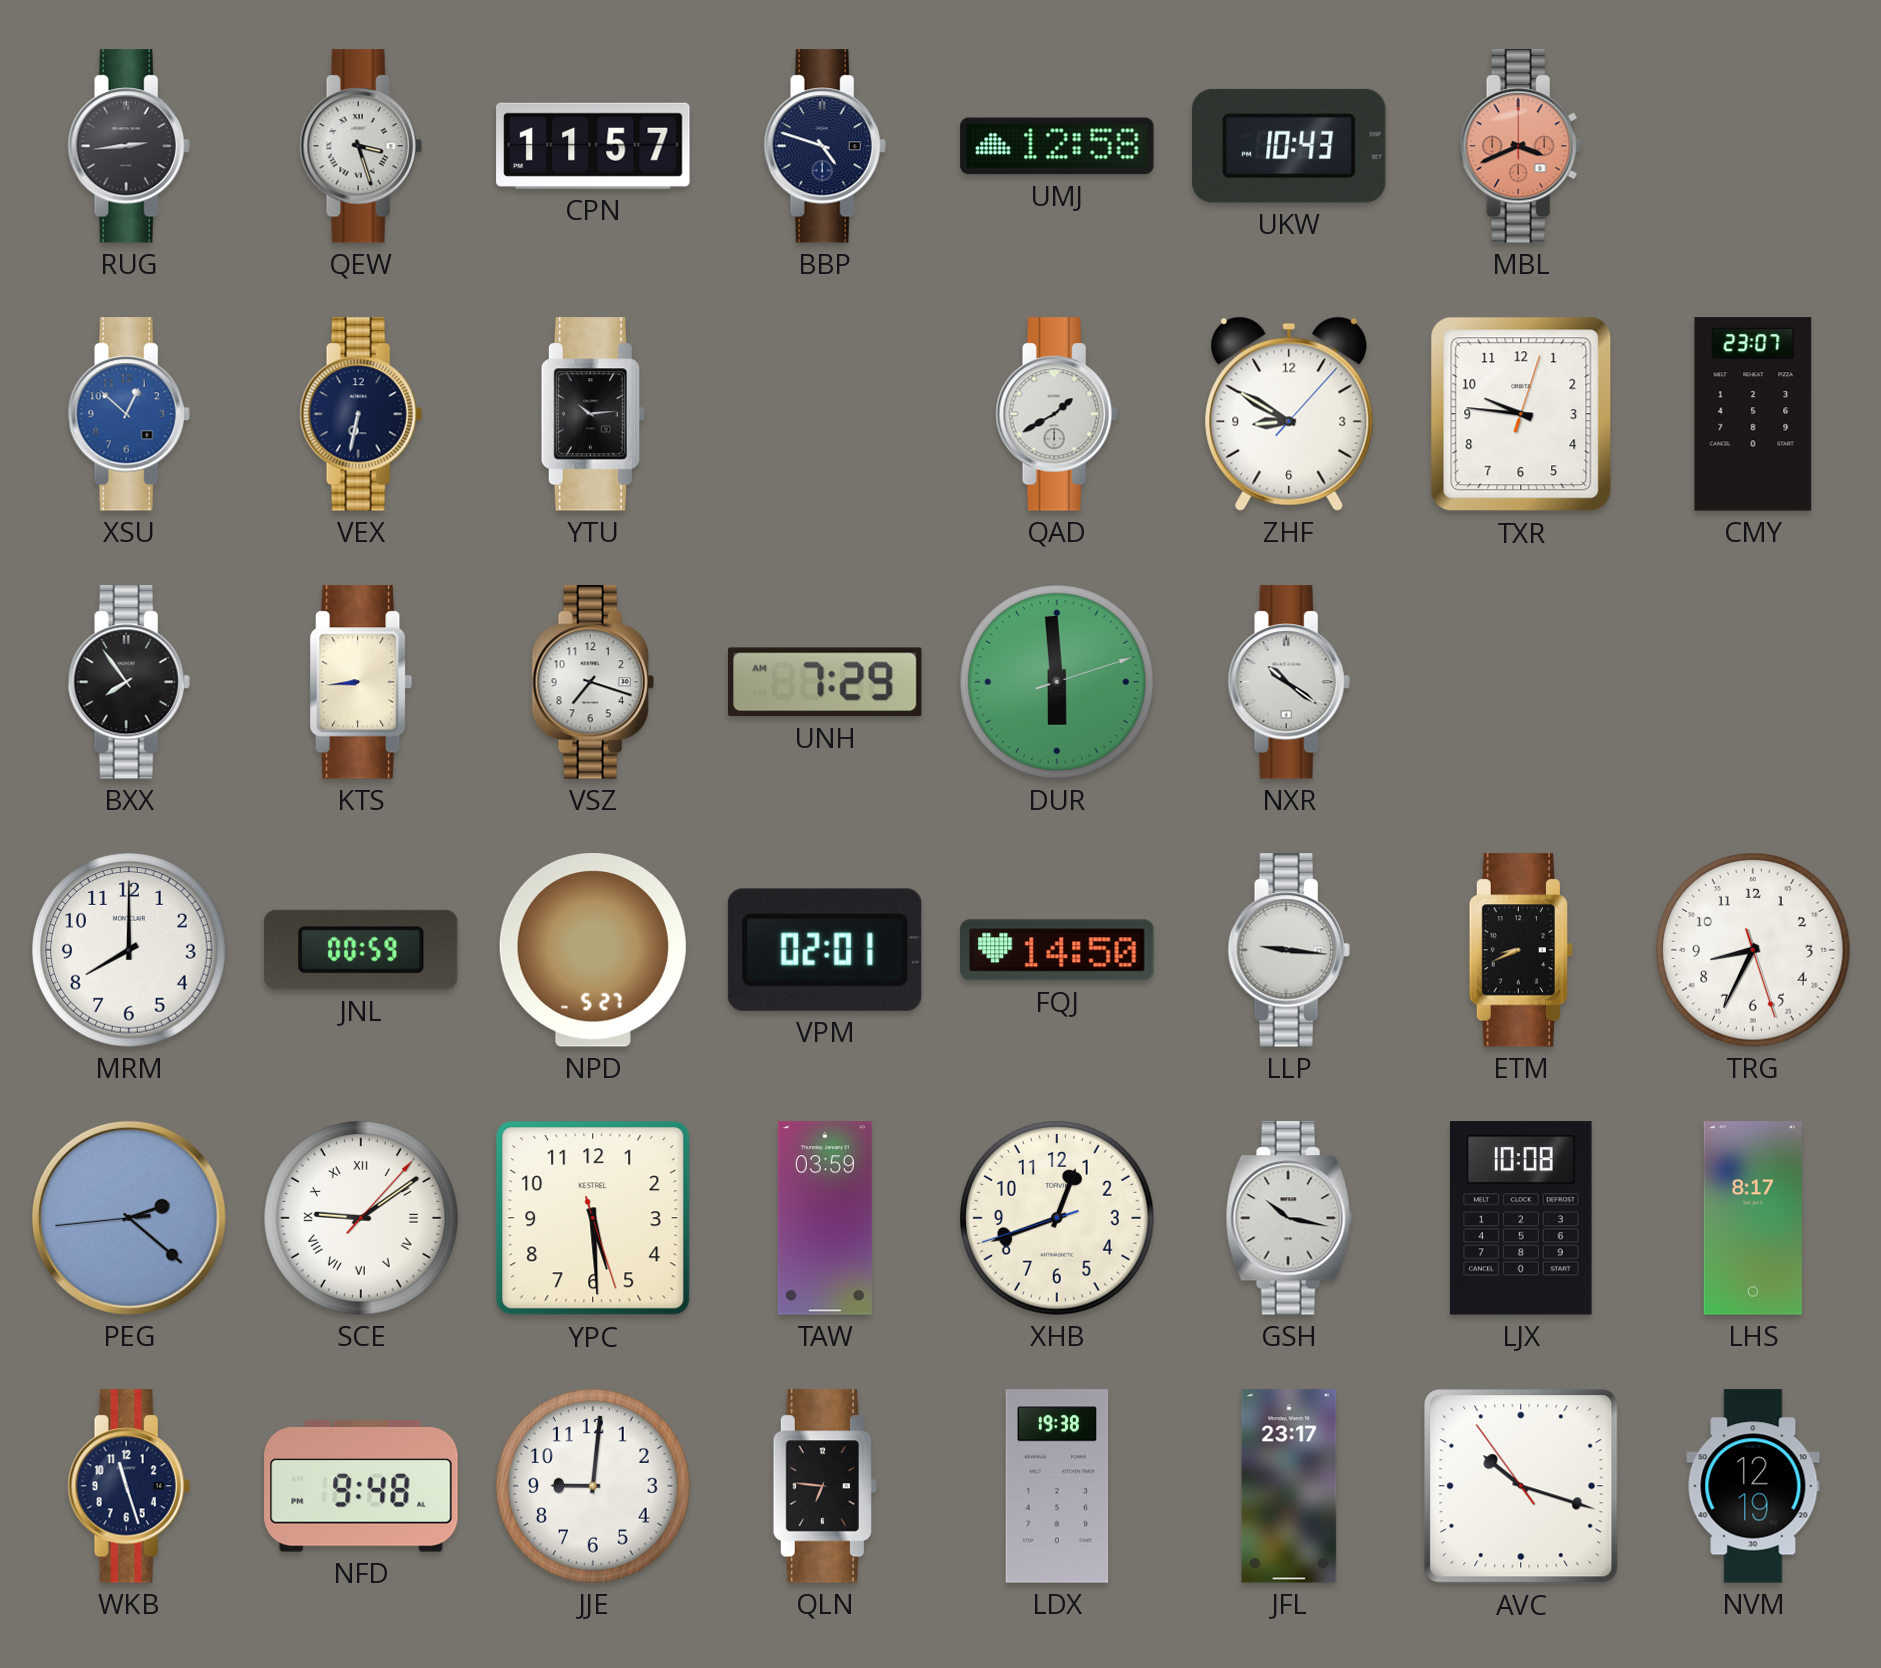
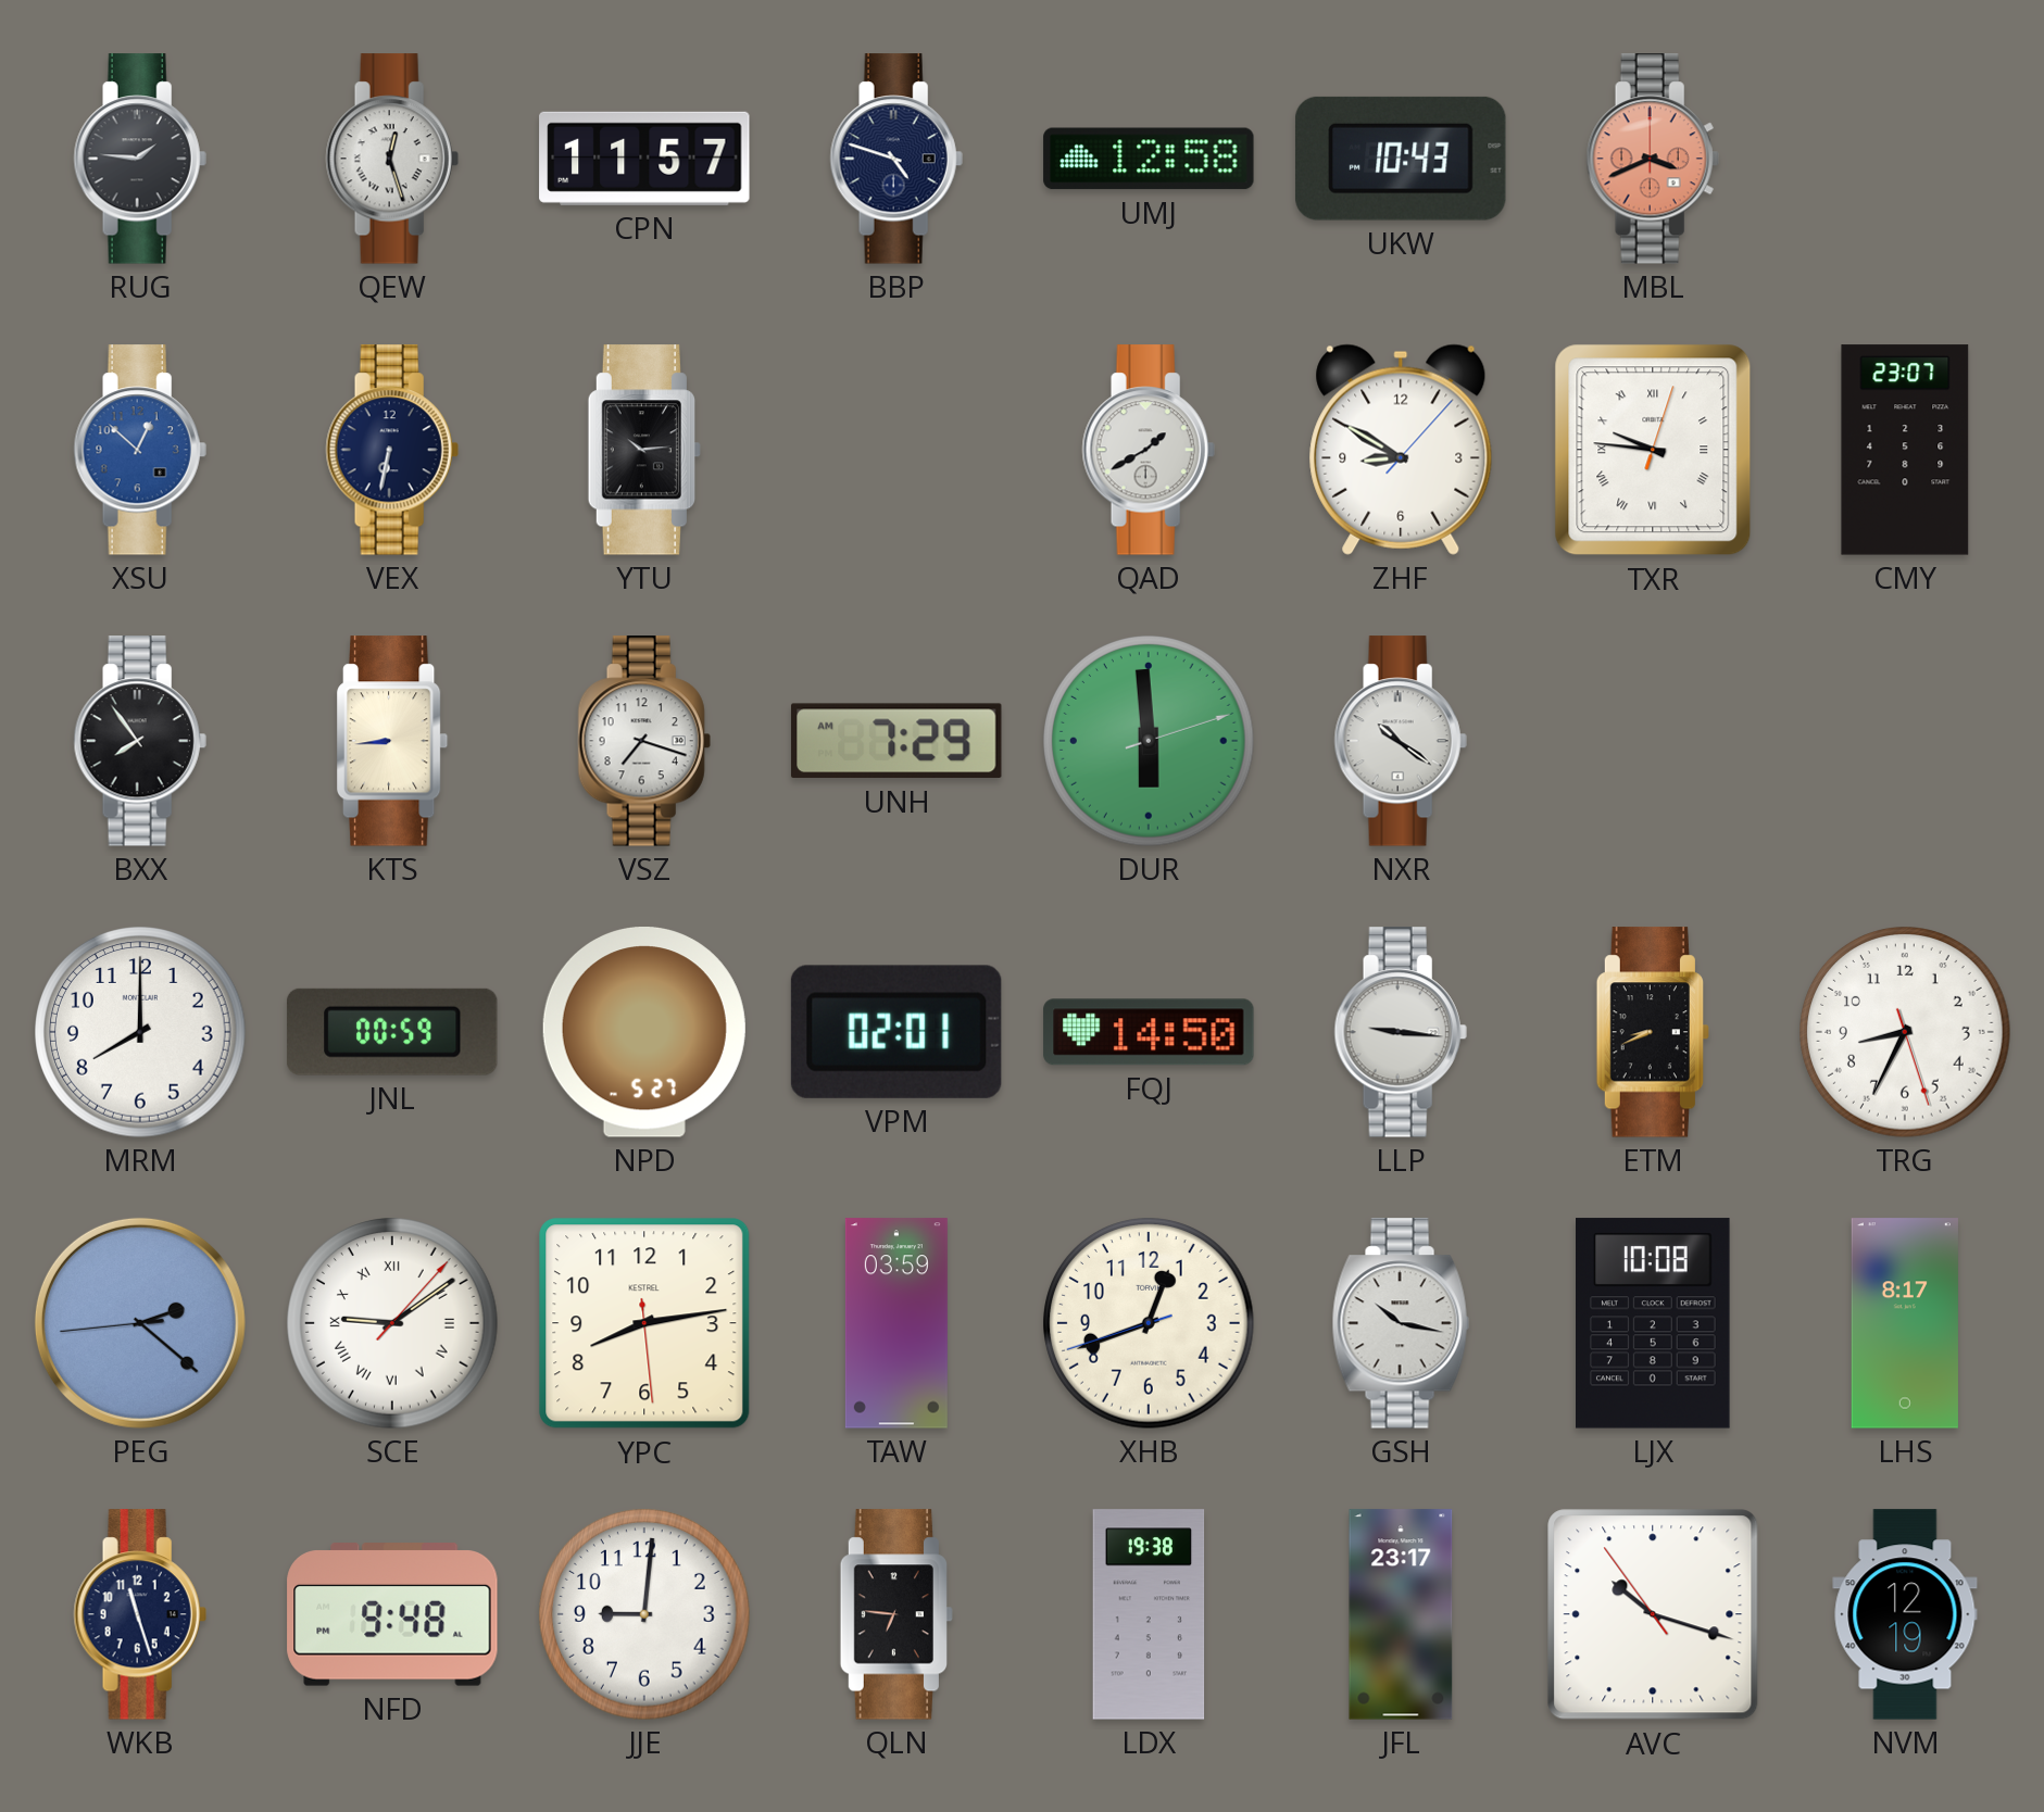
RUG: 2:44 -> 1:46
QEW: 3:27 -> 12:27
TXR numerals: Arabic -> Roman
YPC: 5:29 -> 8:13
